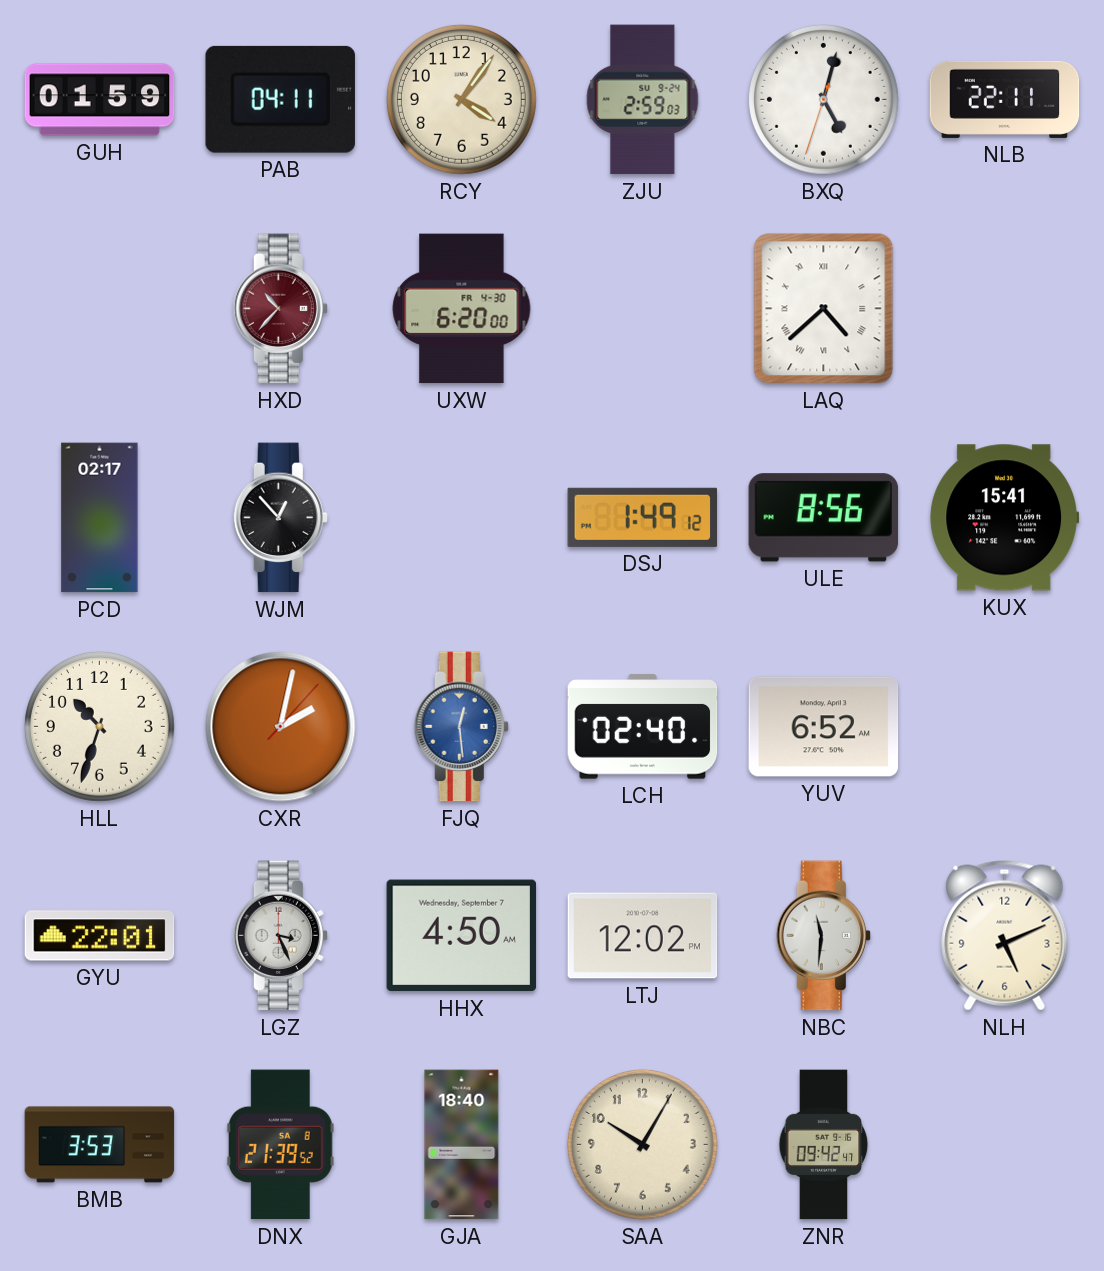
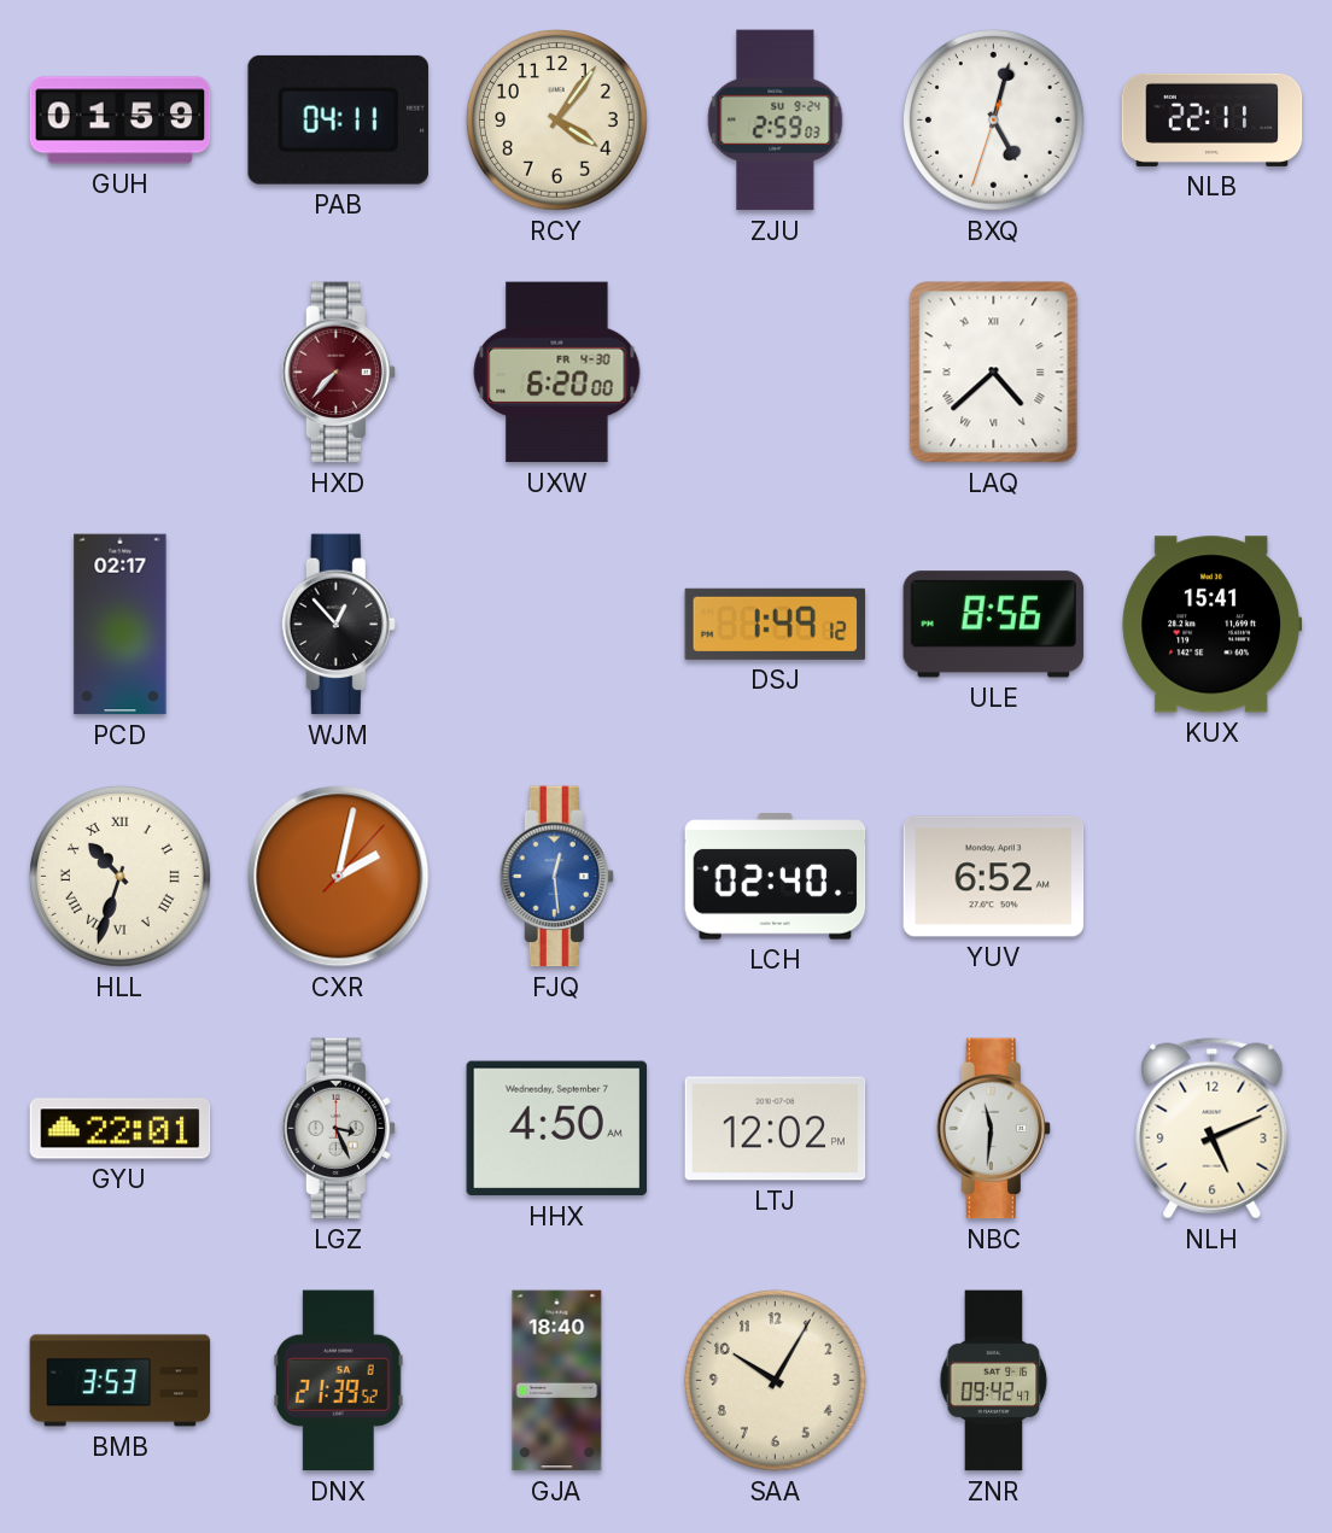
HXD: 10:37 -> 7:37
HLL numerals: Arabic -> Roman
